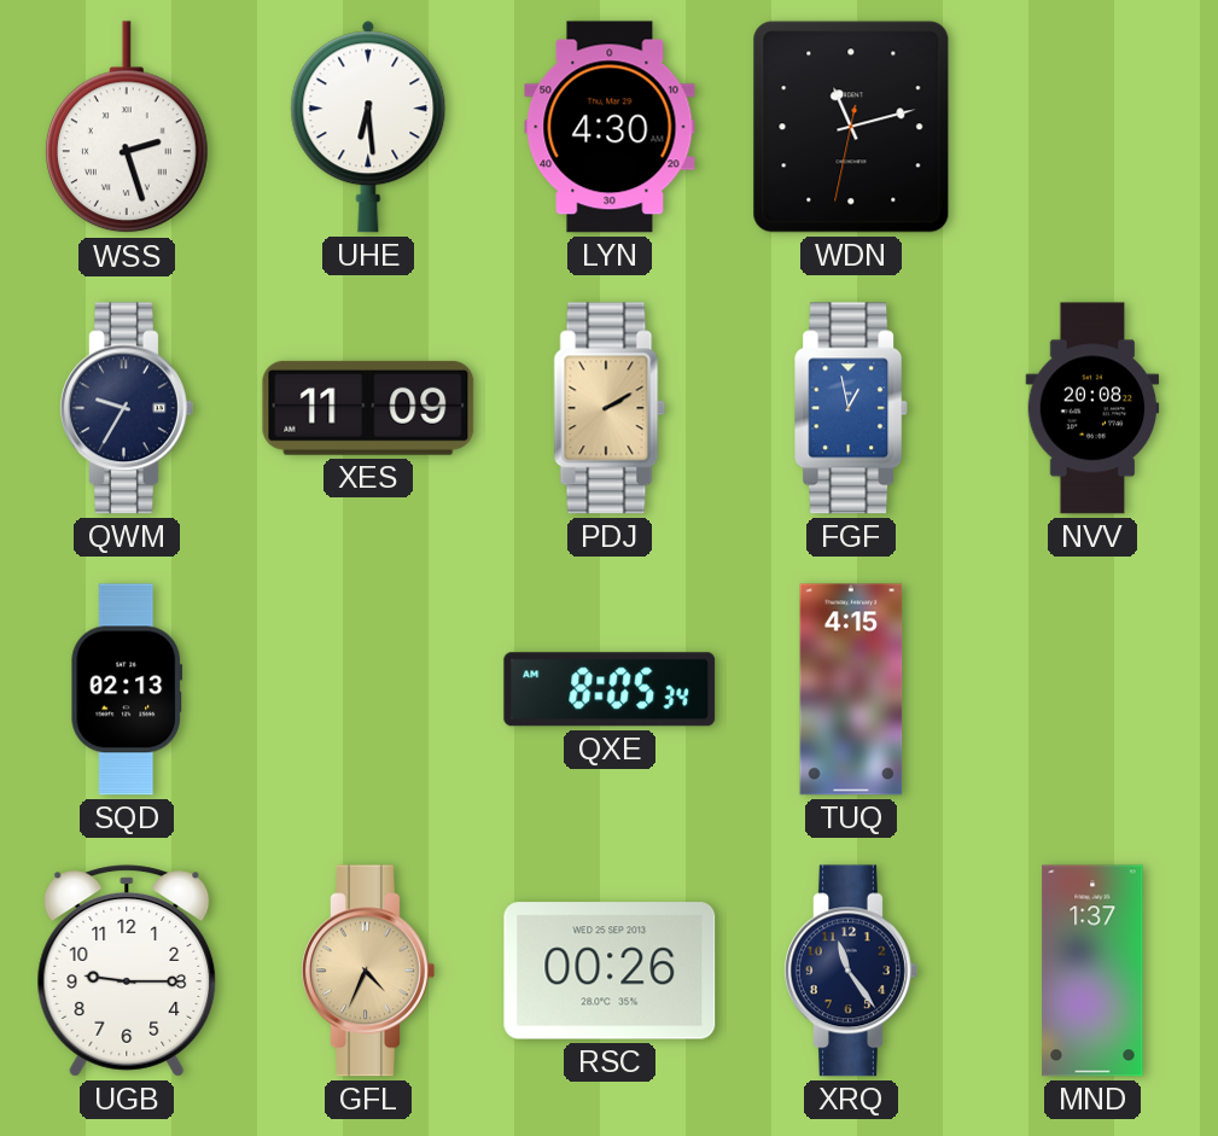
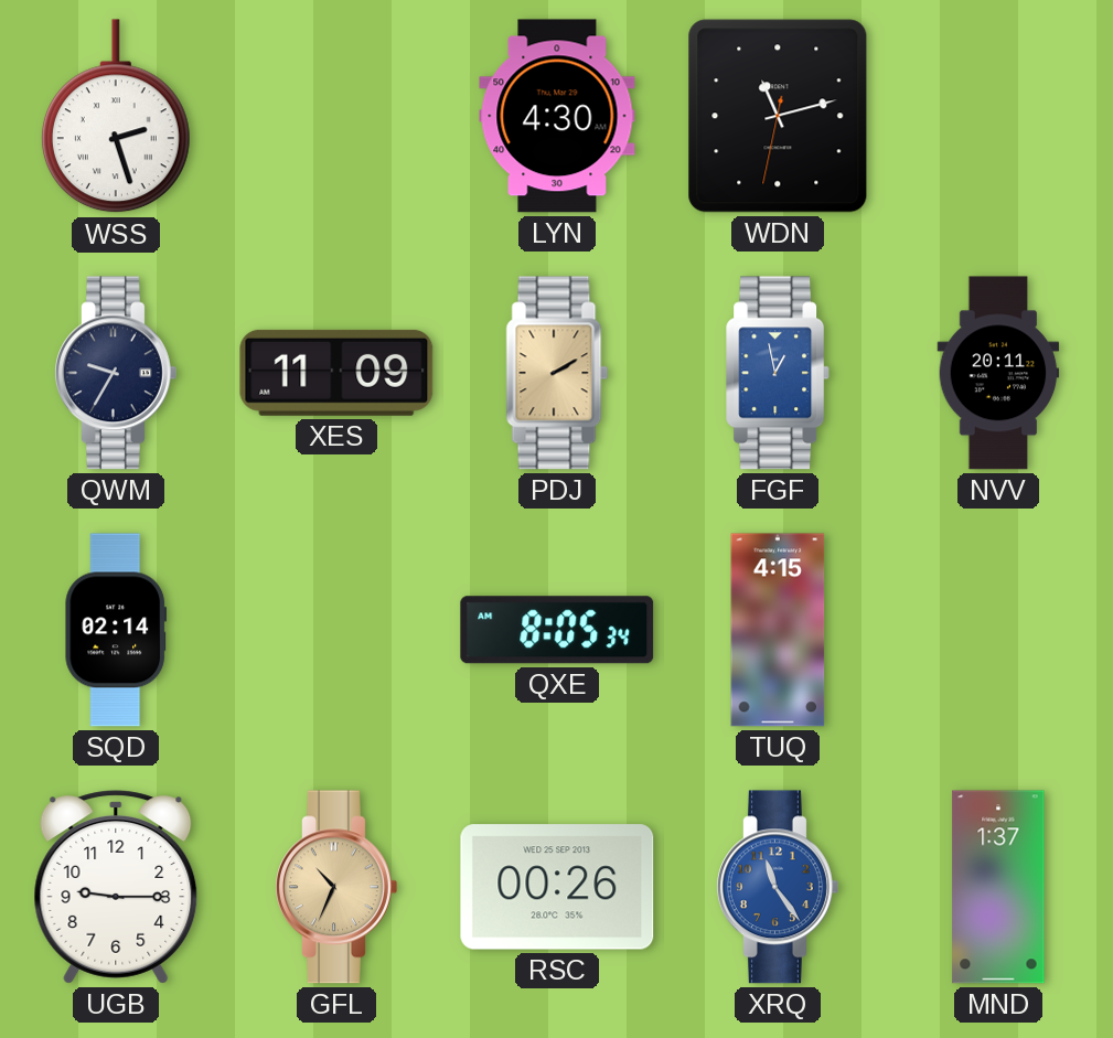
UHE: 6:29 -> none
NVV: 20:08 -> 20:11
SQD: 02:13 -> 02:14
GFL: 4:34 -> 10:34
XRQ dial: navy -> blue
